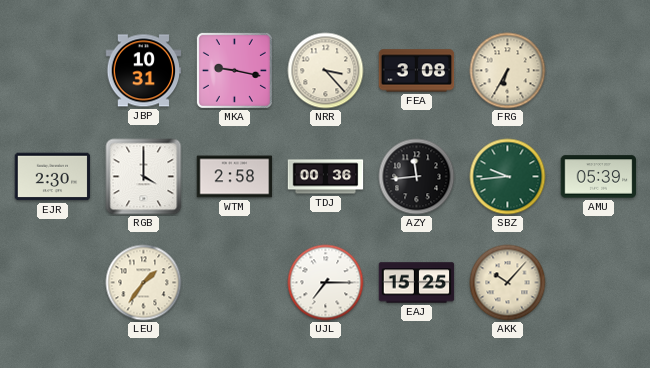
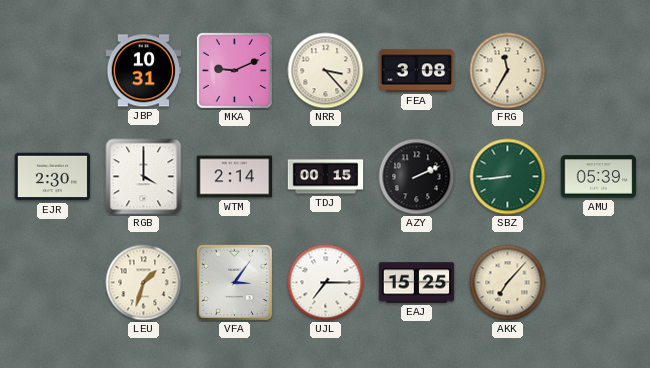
MKA: 9:17 -> 9:11
FRG: 6:35 -> 11:35
WTM: 2:58 -> 2:14
TDJ: 00:36 -> 00:15
AZY: 11:44 -> 2:11
SBZ: 9:44 -> 8:44
LEU: 1:36 -> 1:33
VFA: none -> 3:06
AKK: 10:07 -> 7:07
